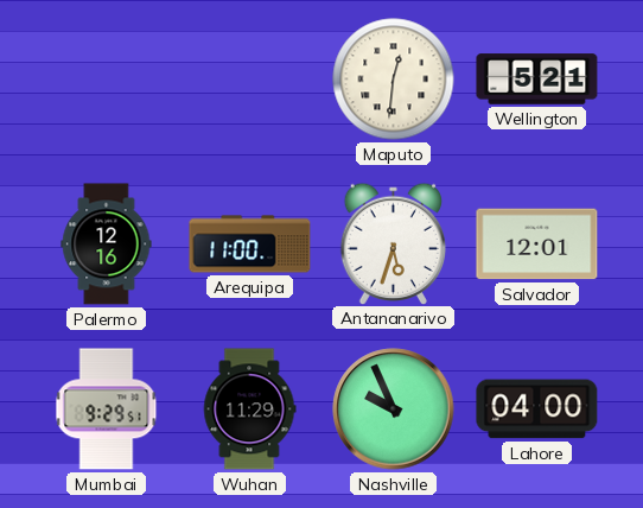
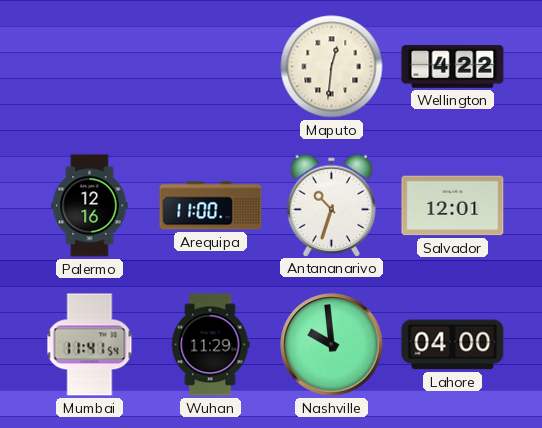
Wellington: 5:21 -> 4:22
Antananarivo: 5:33 -> 10:33
Mumbai: 9:29 -> 11:41
Nashville: 9:56 -> 9:59
